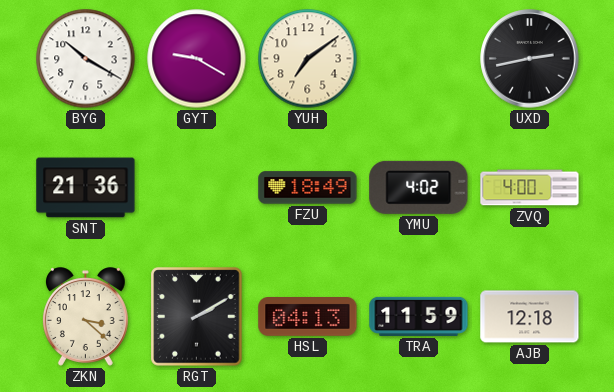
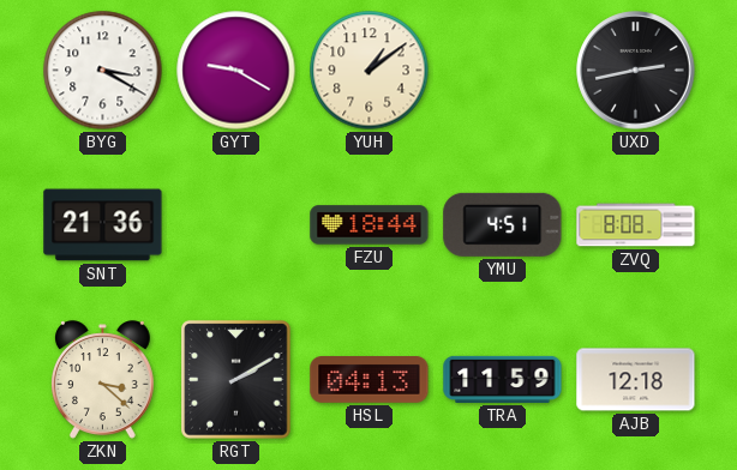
BYG: 10:20 -> 3:20
YUH: 7:09 -> 1:09
FZU: 18:49 -> 18:44
YMU: 4:02 -> 4:51
ZVQ: 4:00 -> 8:08
